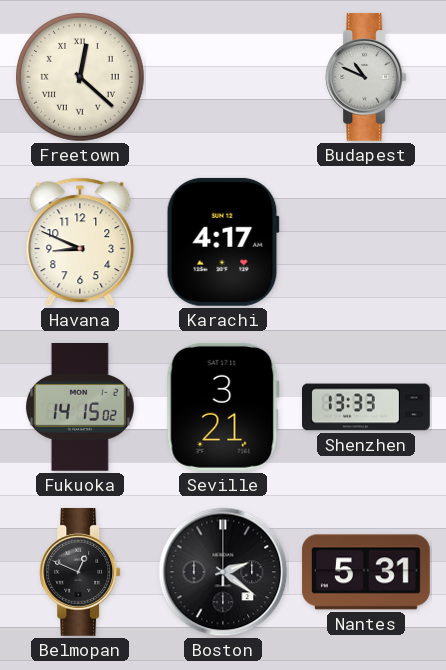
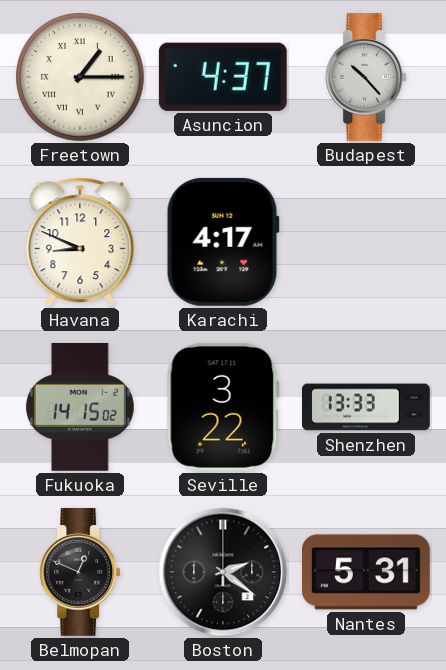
Freetown: 12:22 -> 1:15
Asuncion: none -> 4:37
Budapest: 10:49 -> 10:23
Seville: 3:21 -> 3:22
